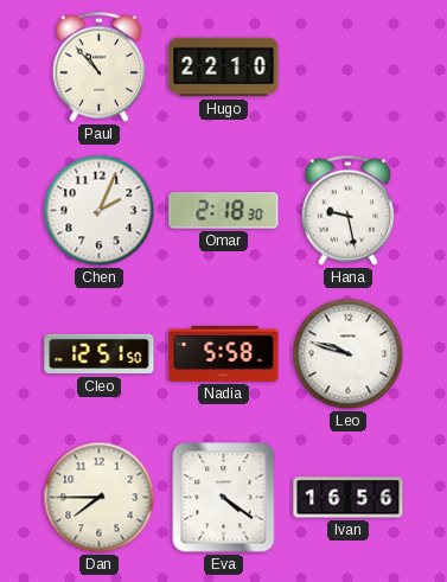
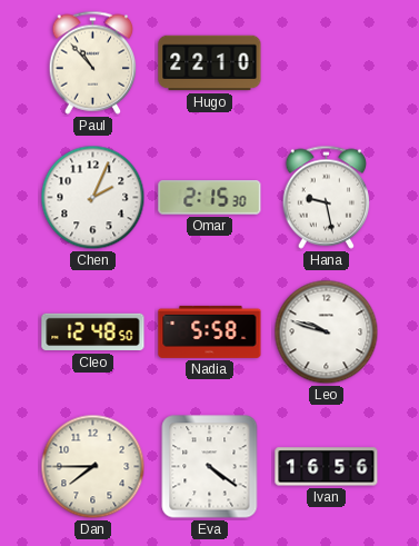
Omar: 2:18 -> 2:15
Cleo: 12:51 -> 12:48
